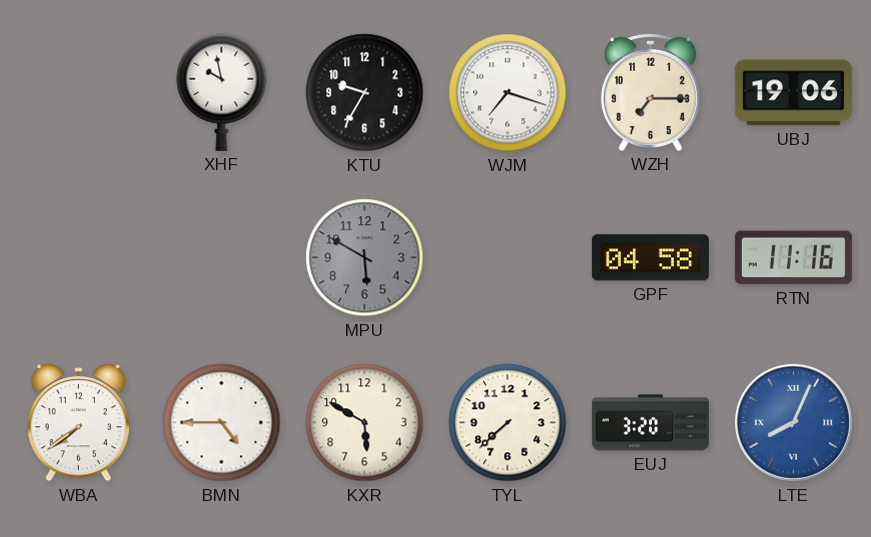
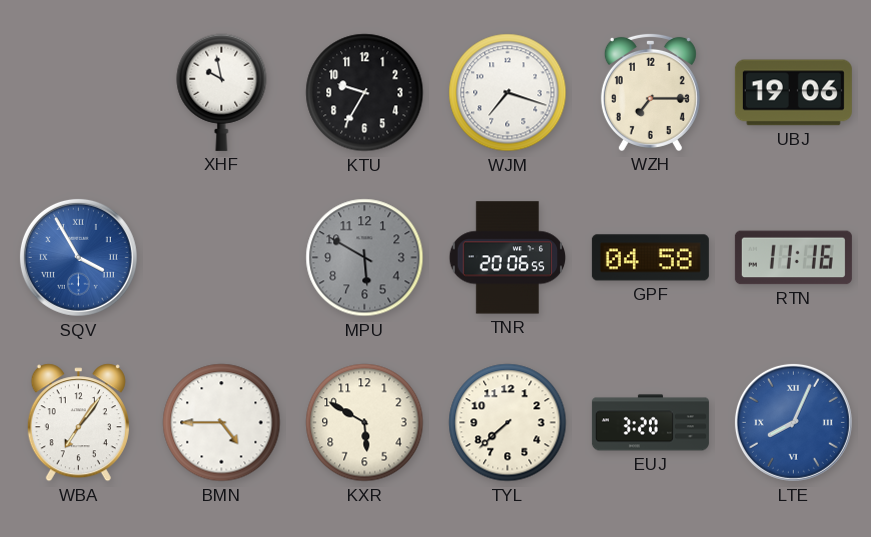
SQV: none -> 3:55
TNR: none -> 20:06
WBA: 7:39 -> 7:06
